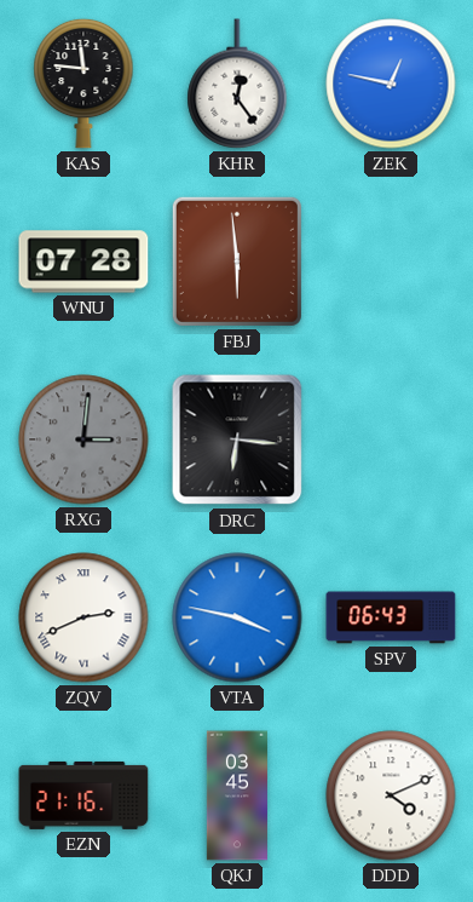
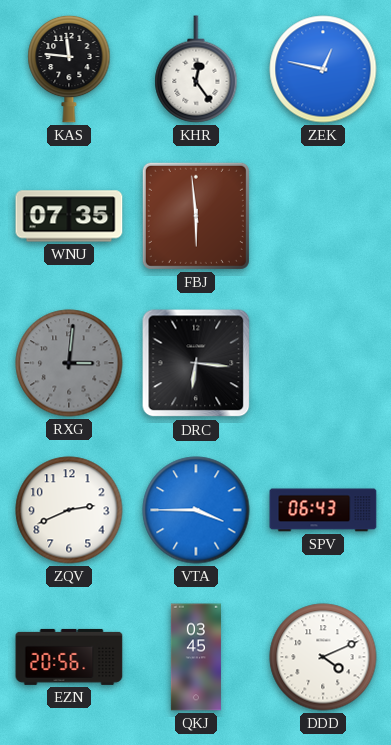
WNU: 07:28 -> 07:35
ZQV numerals: Roman -> Arabic
VTA: 3:47 -> 3:45
EZN: 21:16 -> 20:56
